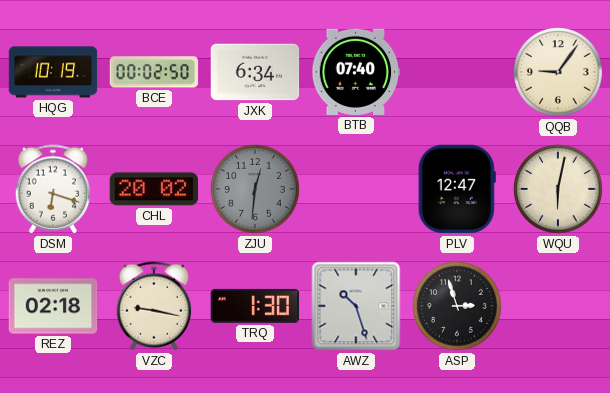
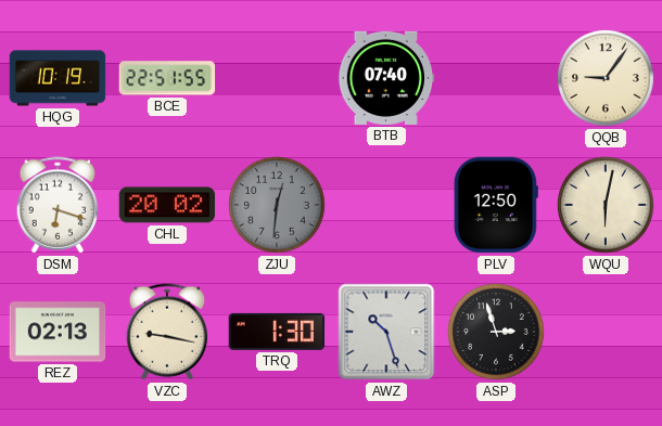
BCE: 00:02 -> 22:51
JXK: 6:34 -> none
PLV: 12:47 -> 12:50
REZ: 02:18 -> 02:13
